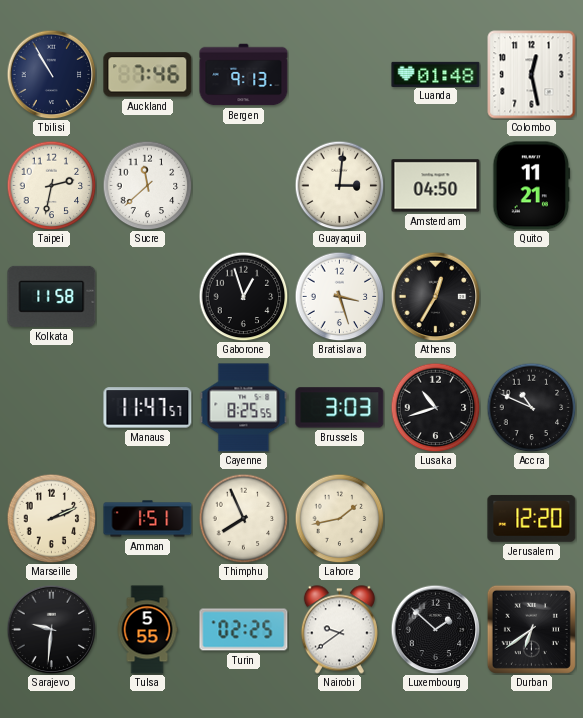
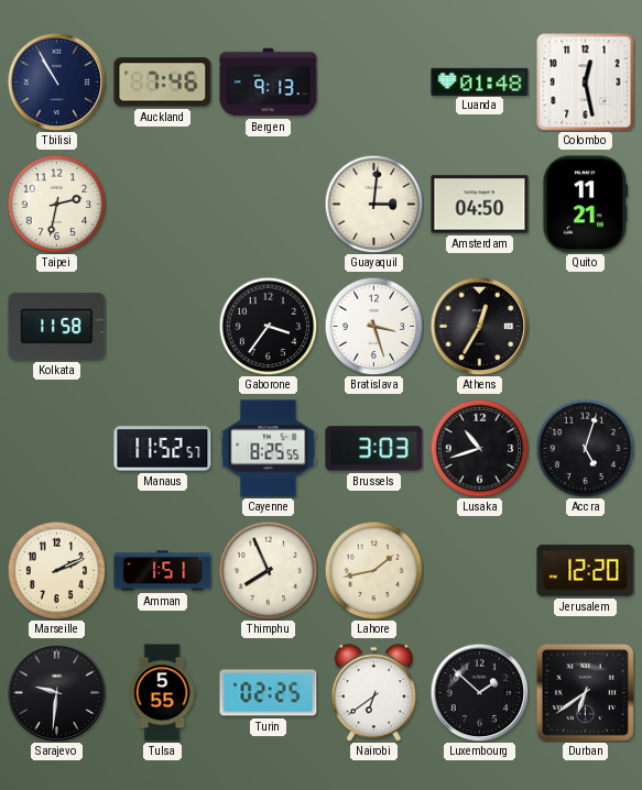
Sucre: 11:38 -> none
Gaborone: 12:57 -> 3:36
Manaus: 11:47 -> 11:52
Accra: 10:49 -> 5:03
Nairobi: 9:39 -> 6:39
